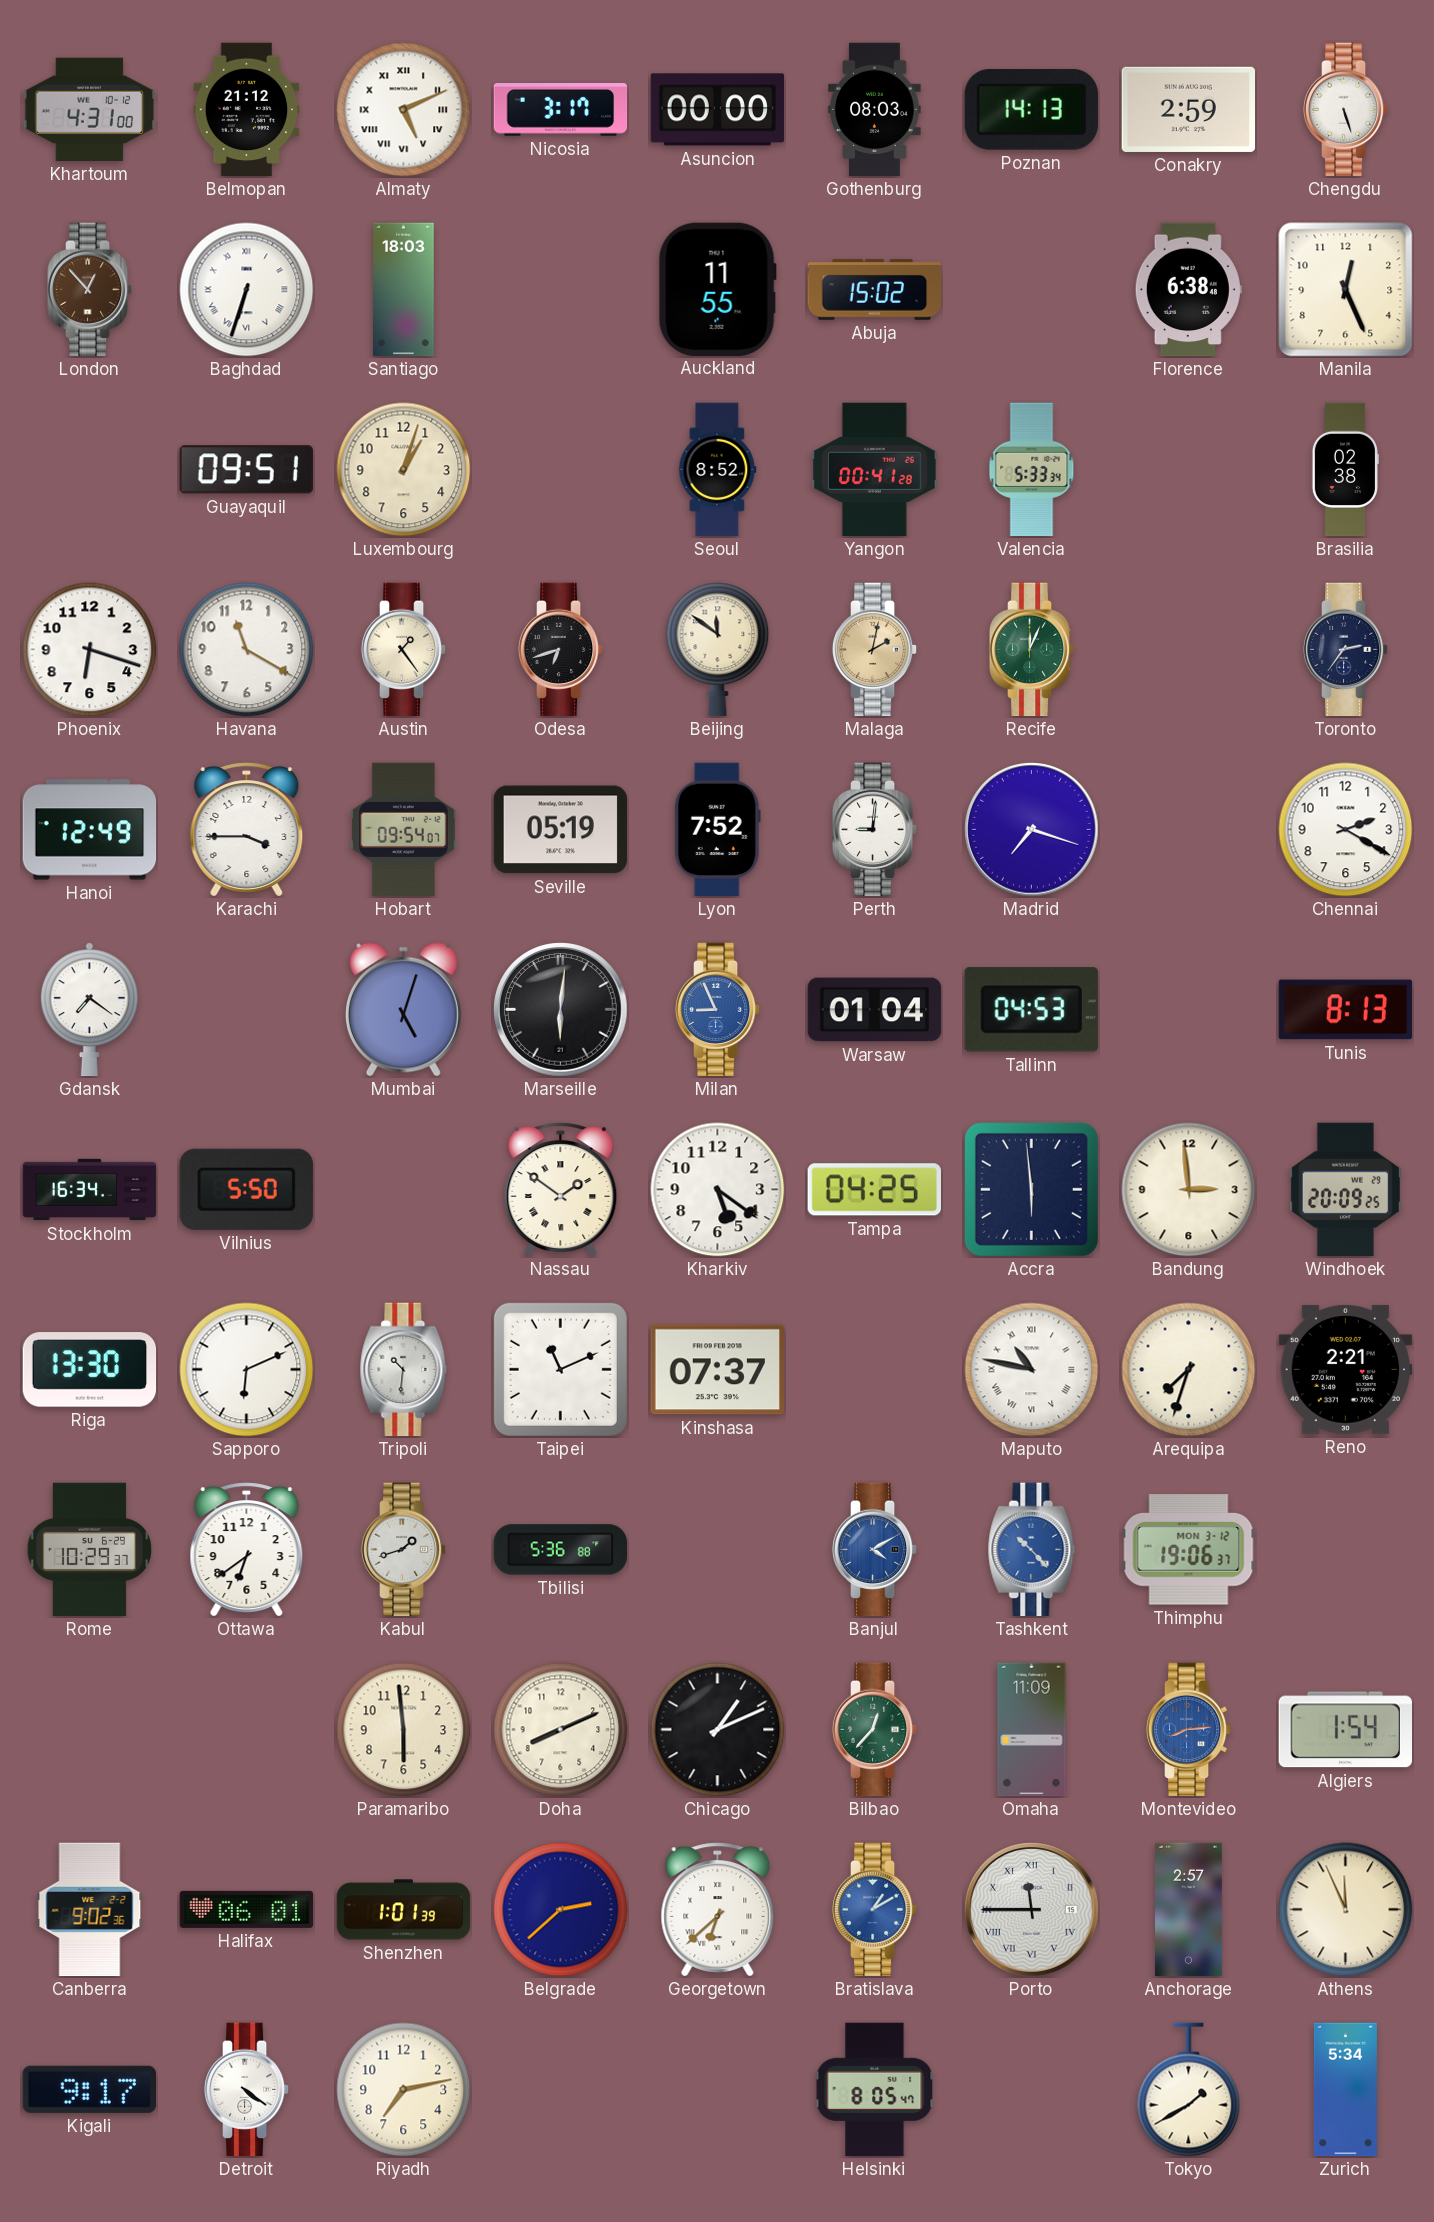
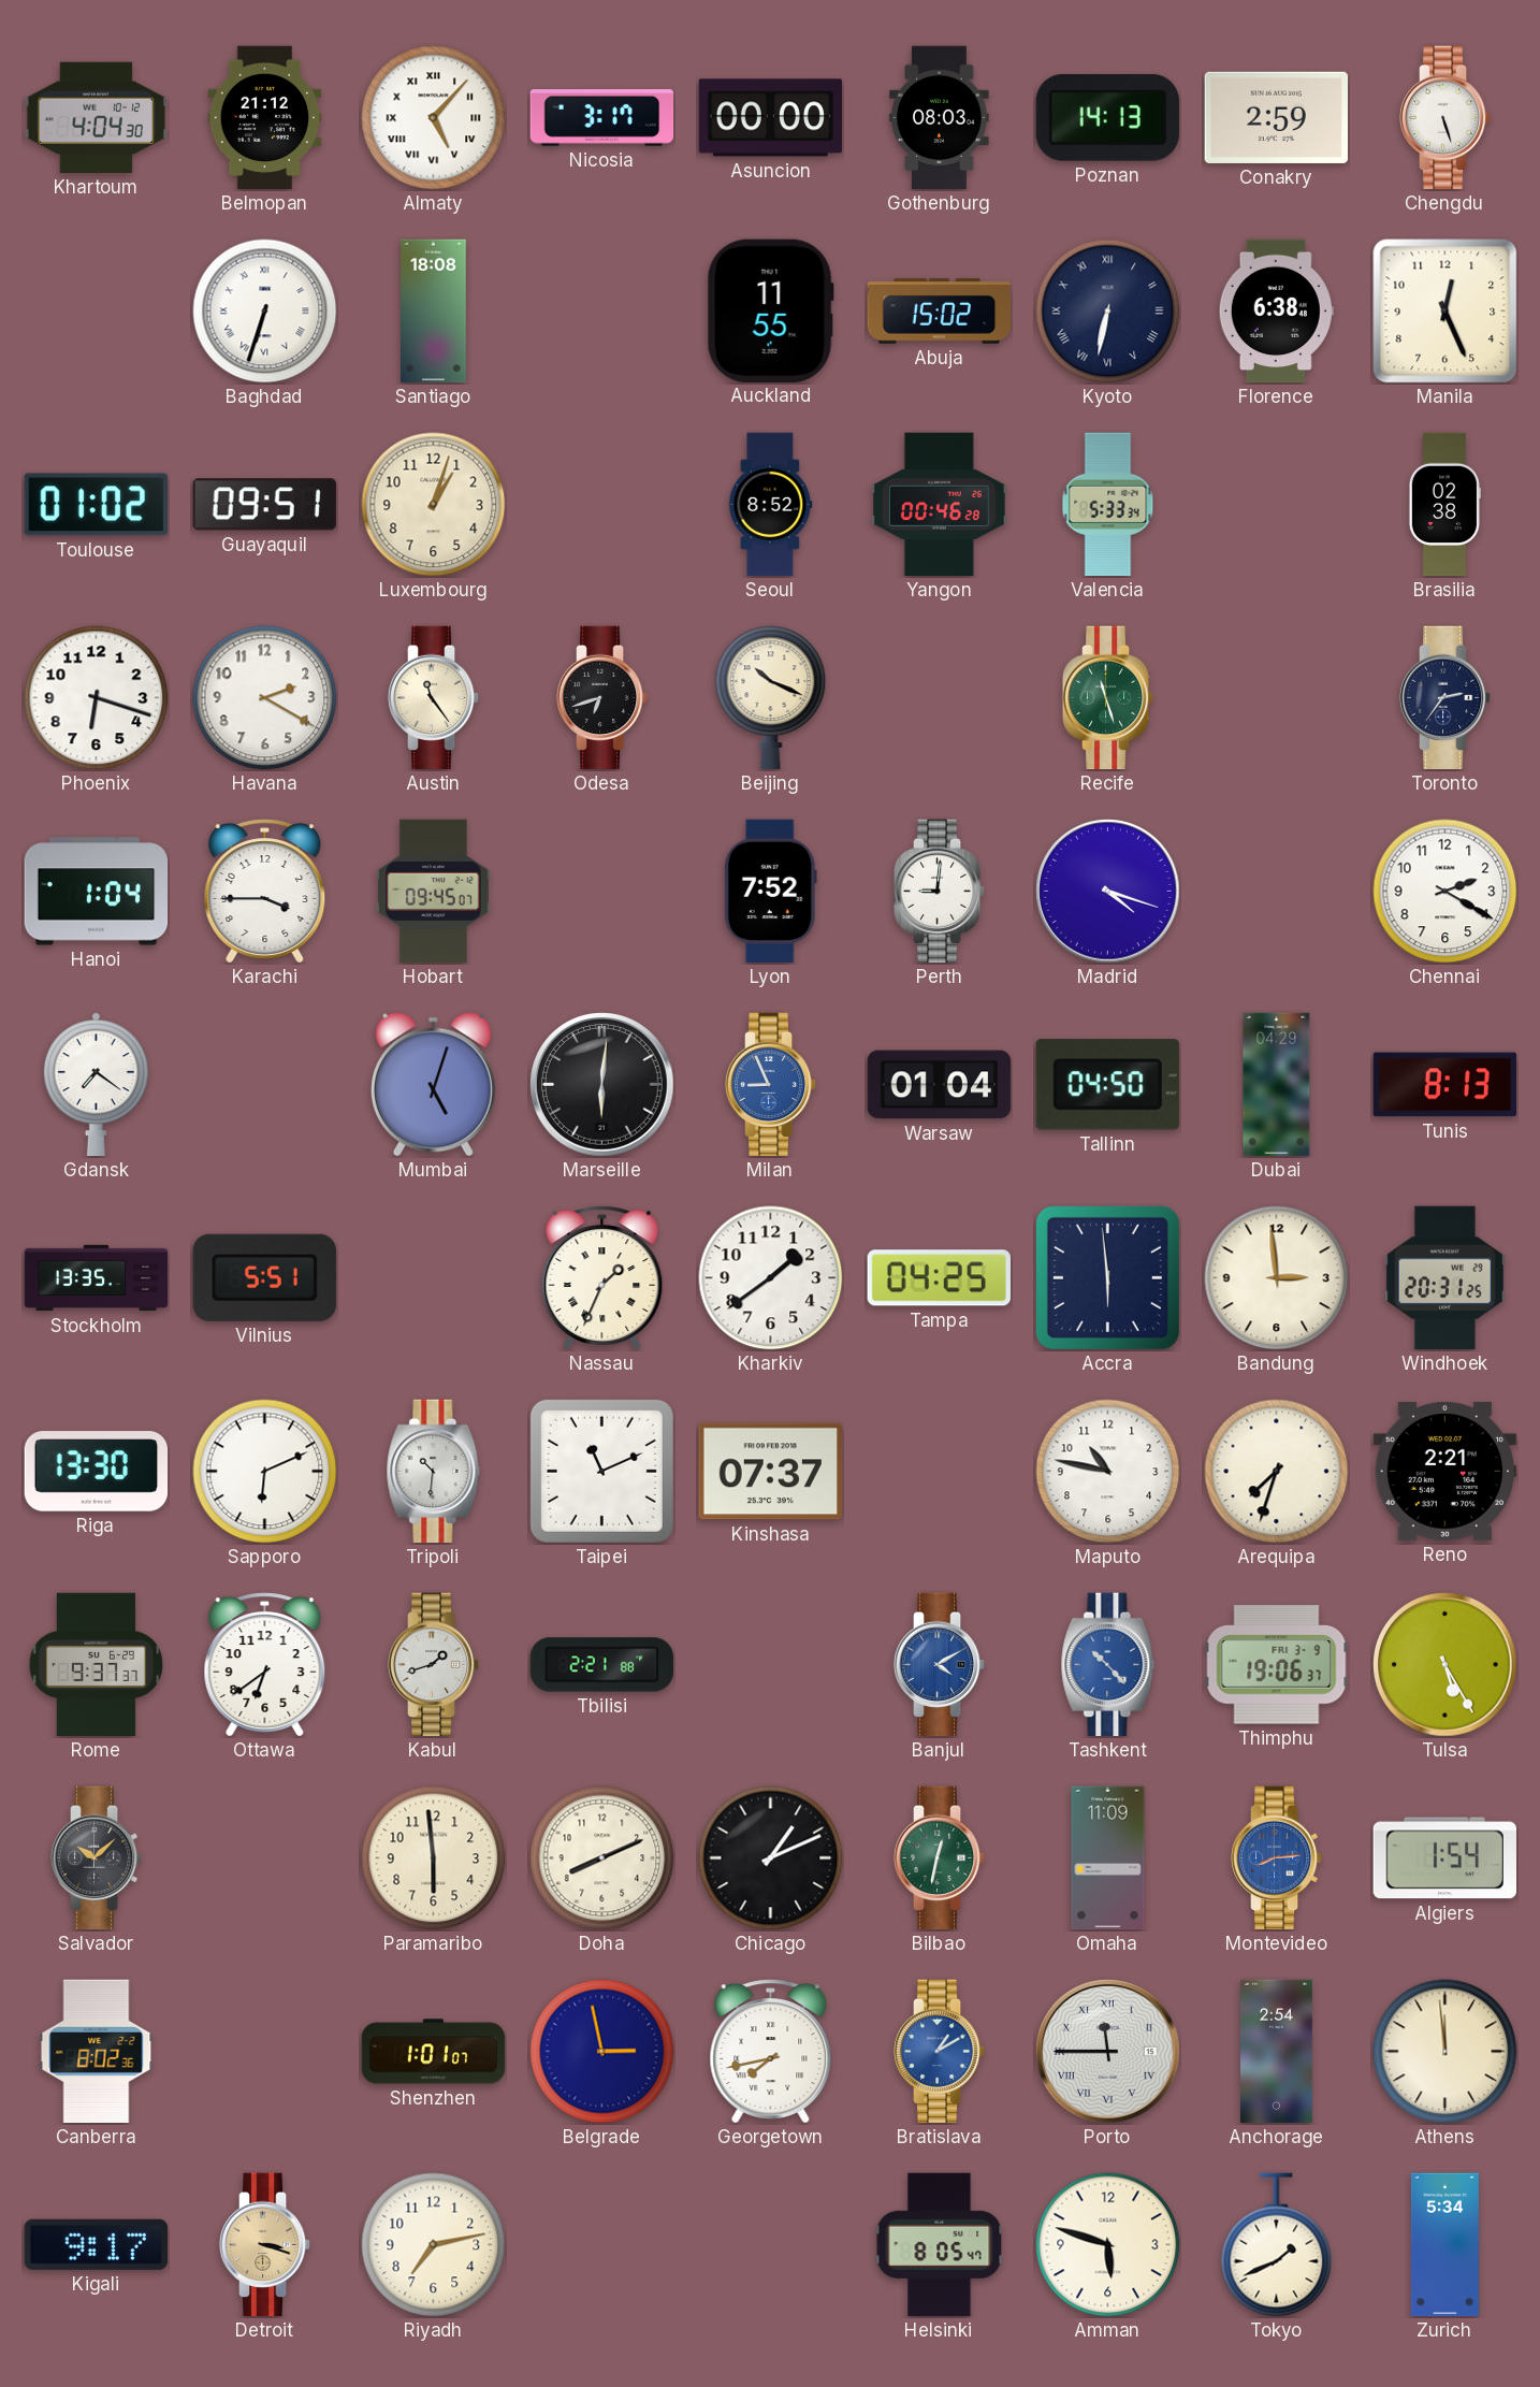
Khartoum: 4:31 -> 4:04
Almaty: 5:11 -> 5:07
London: 12:53 -> none
Santiago: 18:03 -> 18:08
Kyoto: none -> 6:32
Toulouse: none -> 01:02
Yangon: 00:41 -> 00:46
Havana: 11:20 -> 2:20
Austin: 1:24 -> 11:24
Beijing: 11:51 -> 10:19
Malaga: 2:02 -> none
Recife: 12:04 -> 11:27
Hanoi: 12:49 -> 1:04
Hobart: 09:54 -> 09:45
Seville: 05:19 -> none
Madrid: 7:18 -> 4:18
Tallinn: 04:53 -> 04:50
Dubai: none -> 04:29
Stockholm: 16:34 -> 13:35
Vilnius: 5:50 -> 5:51
Nassau: 1:51 -> 1:34
Kharkiv: 5:21 -> 1:39
Windhoek: 20:09 -> 20:31
Maputo numerals: Roman -> Arabic
Rome: 10:29 -> 9:37
Tbilisi: 5:36 -> 2:21
Thimphu date: MON 3-12 -> FRI 3-9
Tulsa: none -> 5:25
Salvador: none -> 10:08
Bilbao: 12:37 -> 12:32
Canberra: 9:02 -> 8:02
Halifax: 06:01 -> none
Shenzhen: 1:01:39 -> 1:01:07
Belgrade: 2:38 -> 2:58
Georgetown: 6:38 -> 7:43
Anchorage: 2:57 -> 2:54
Athens: 11:56 -> 11:59
Detroit: 4:21 -> 3:18
Detroit dial: white -> champagne
Amman: none -> 5:48
Tokyo: 1:40 -> 1:41
